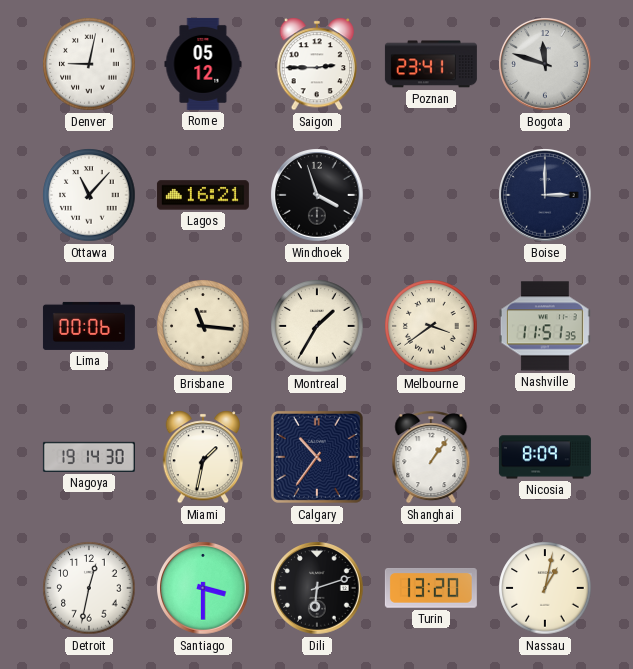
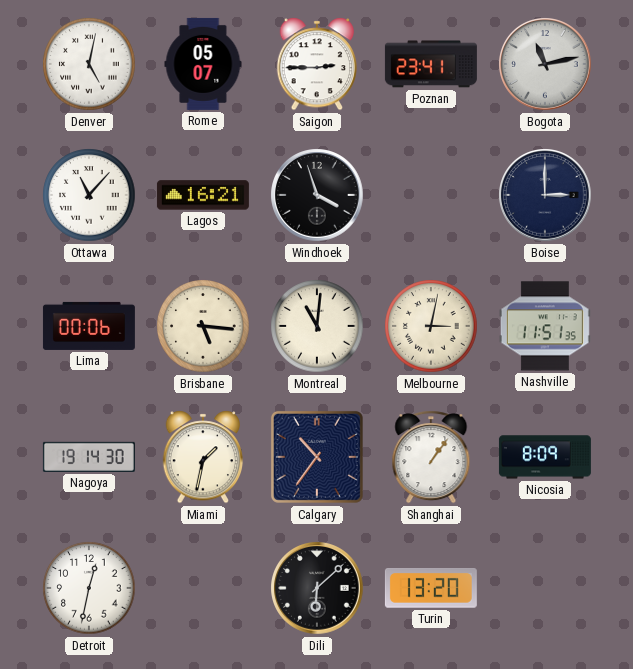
Denver: 9:02 -> 5:02
Rome: 05:12 -> 05:07
Bogota: 11:48 -> 11:13
Brisbane: 11:16 -> 5:16
Montreal: 1:35 -> 11:01
Melbourne: 3:39 -> 3:02
Santiago: 3:30 -> none
Dili: 6:12 -> 6:08
Nassau: 1:02 -> none
